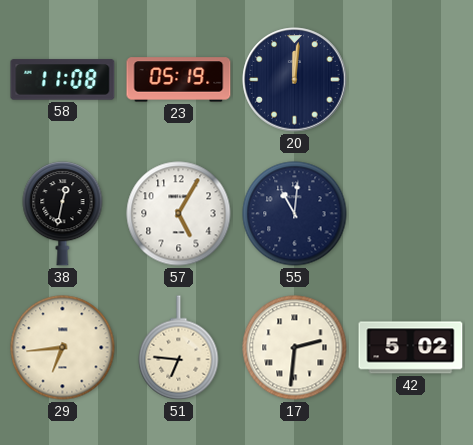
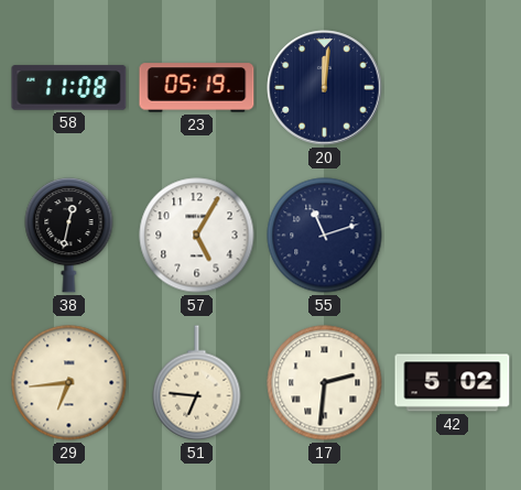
55: 11:01 -> 11:12
